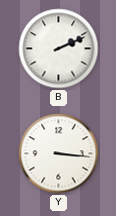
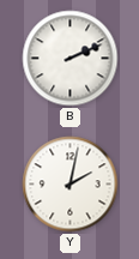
Y: 3:16 -> 2:02
